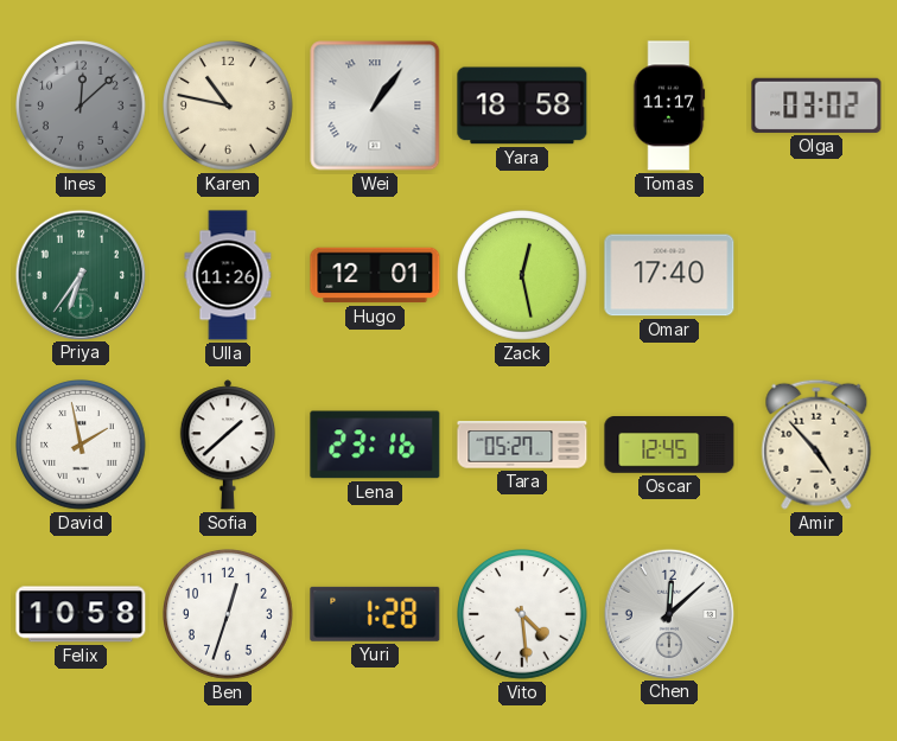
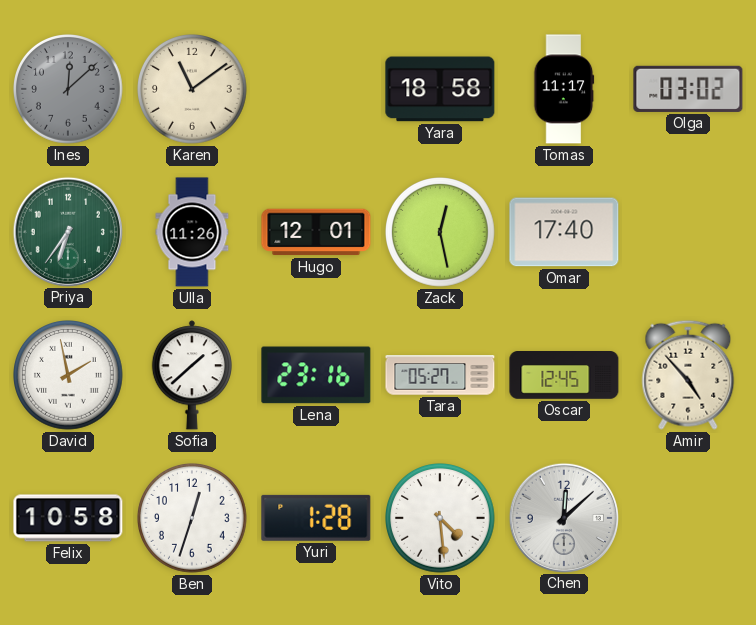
Karen: 10:47 -> 11:09
Wei: 1:06 -> none
